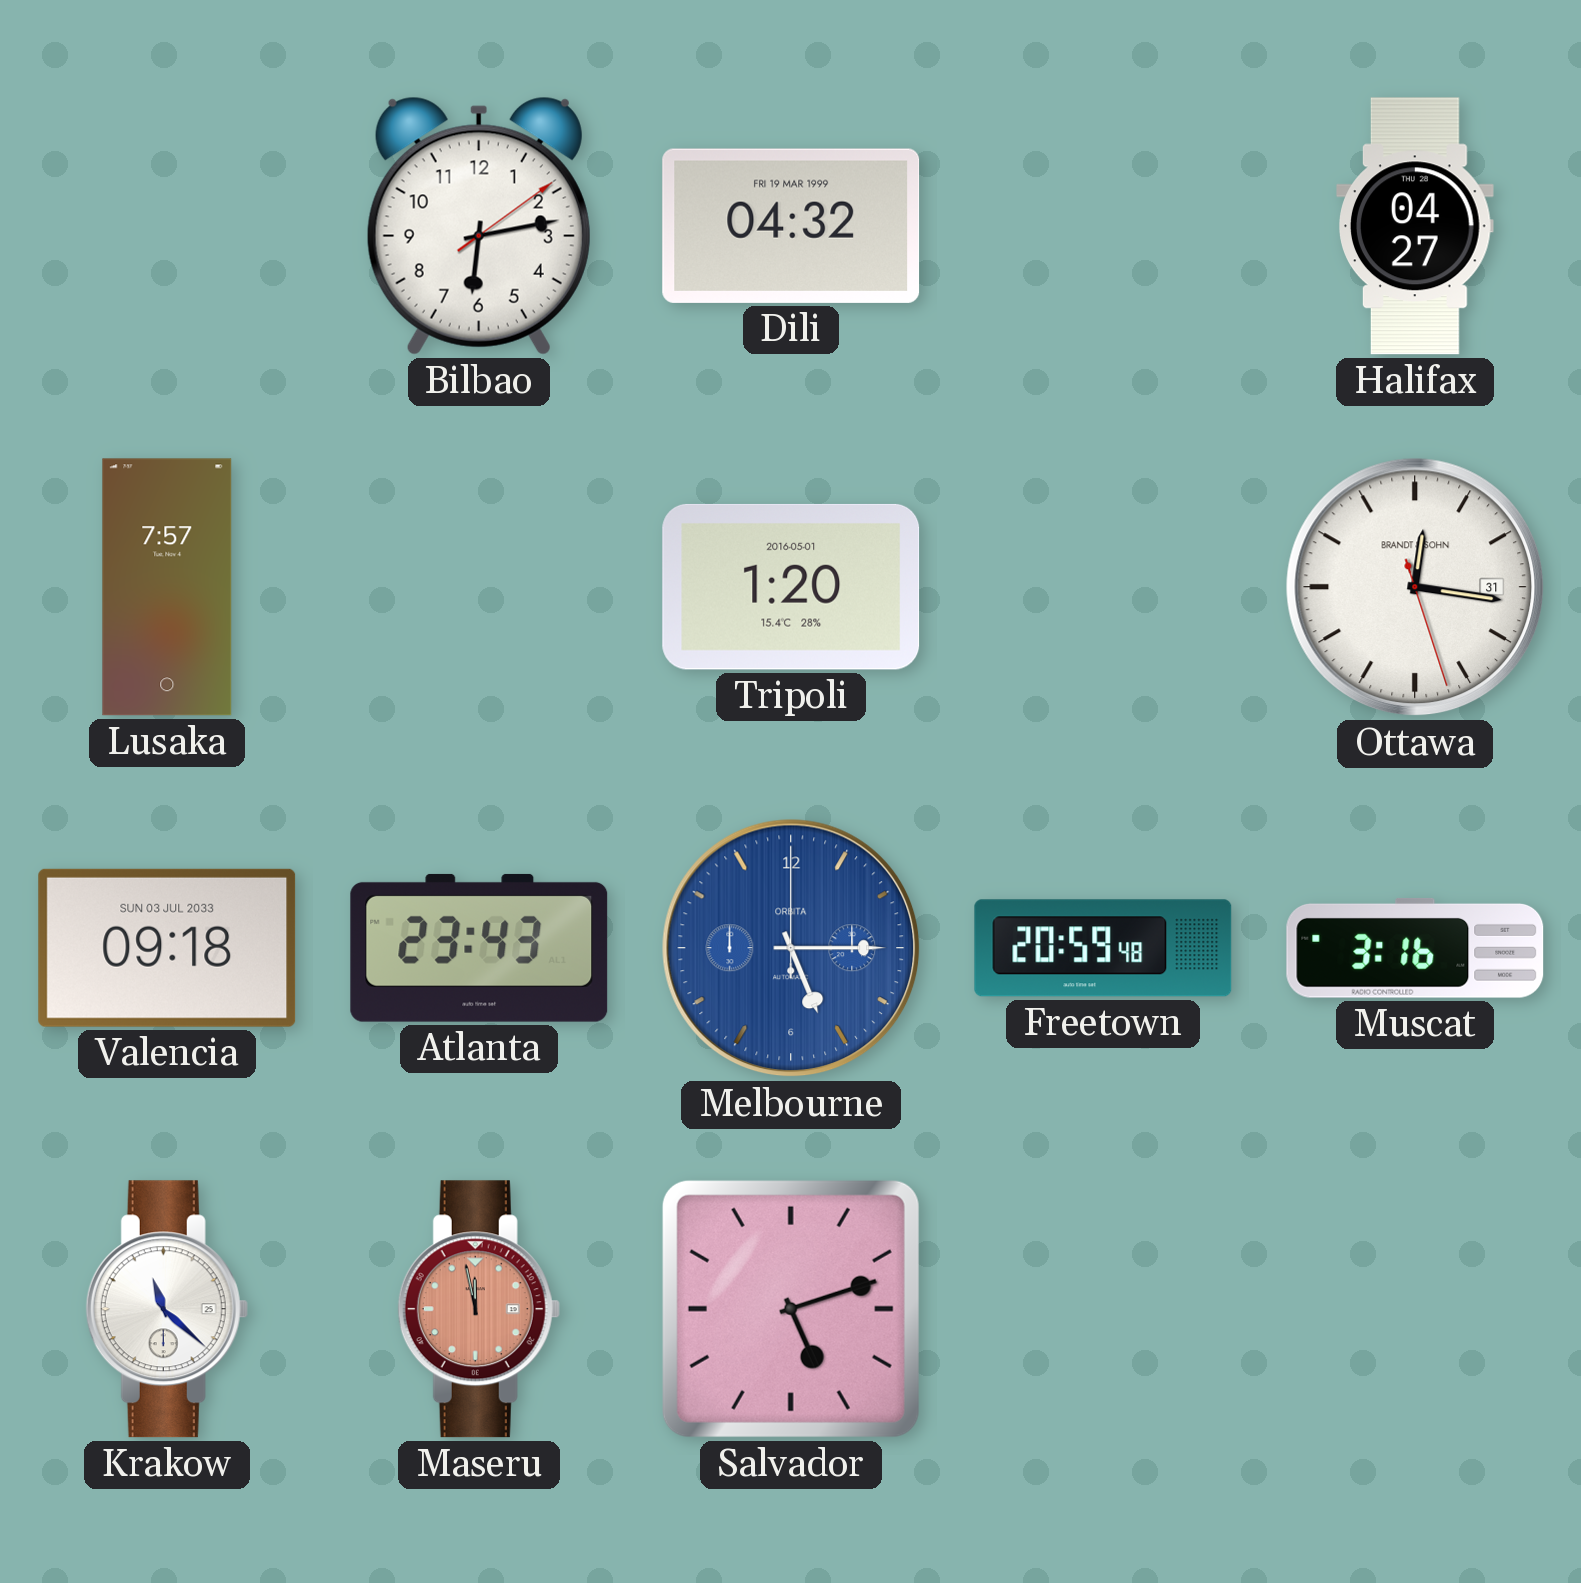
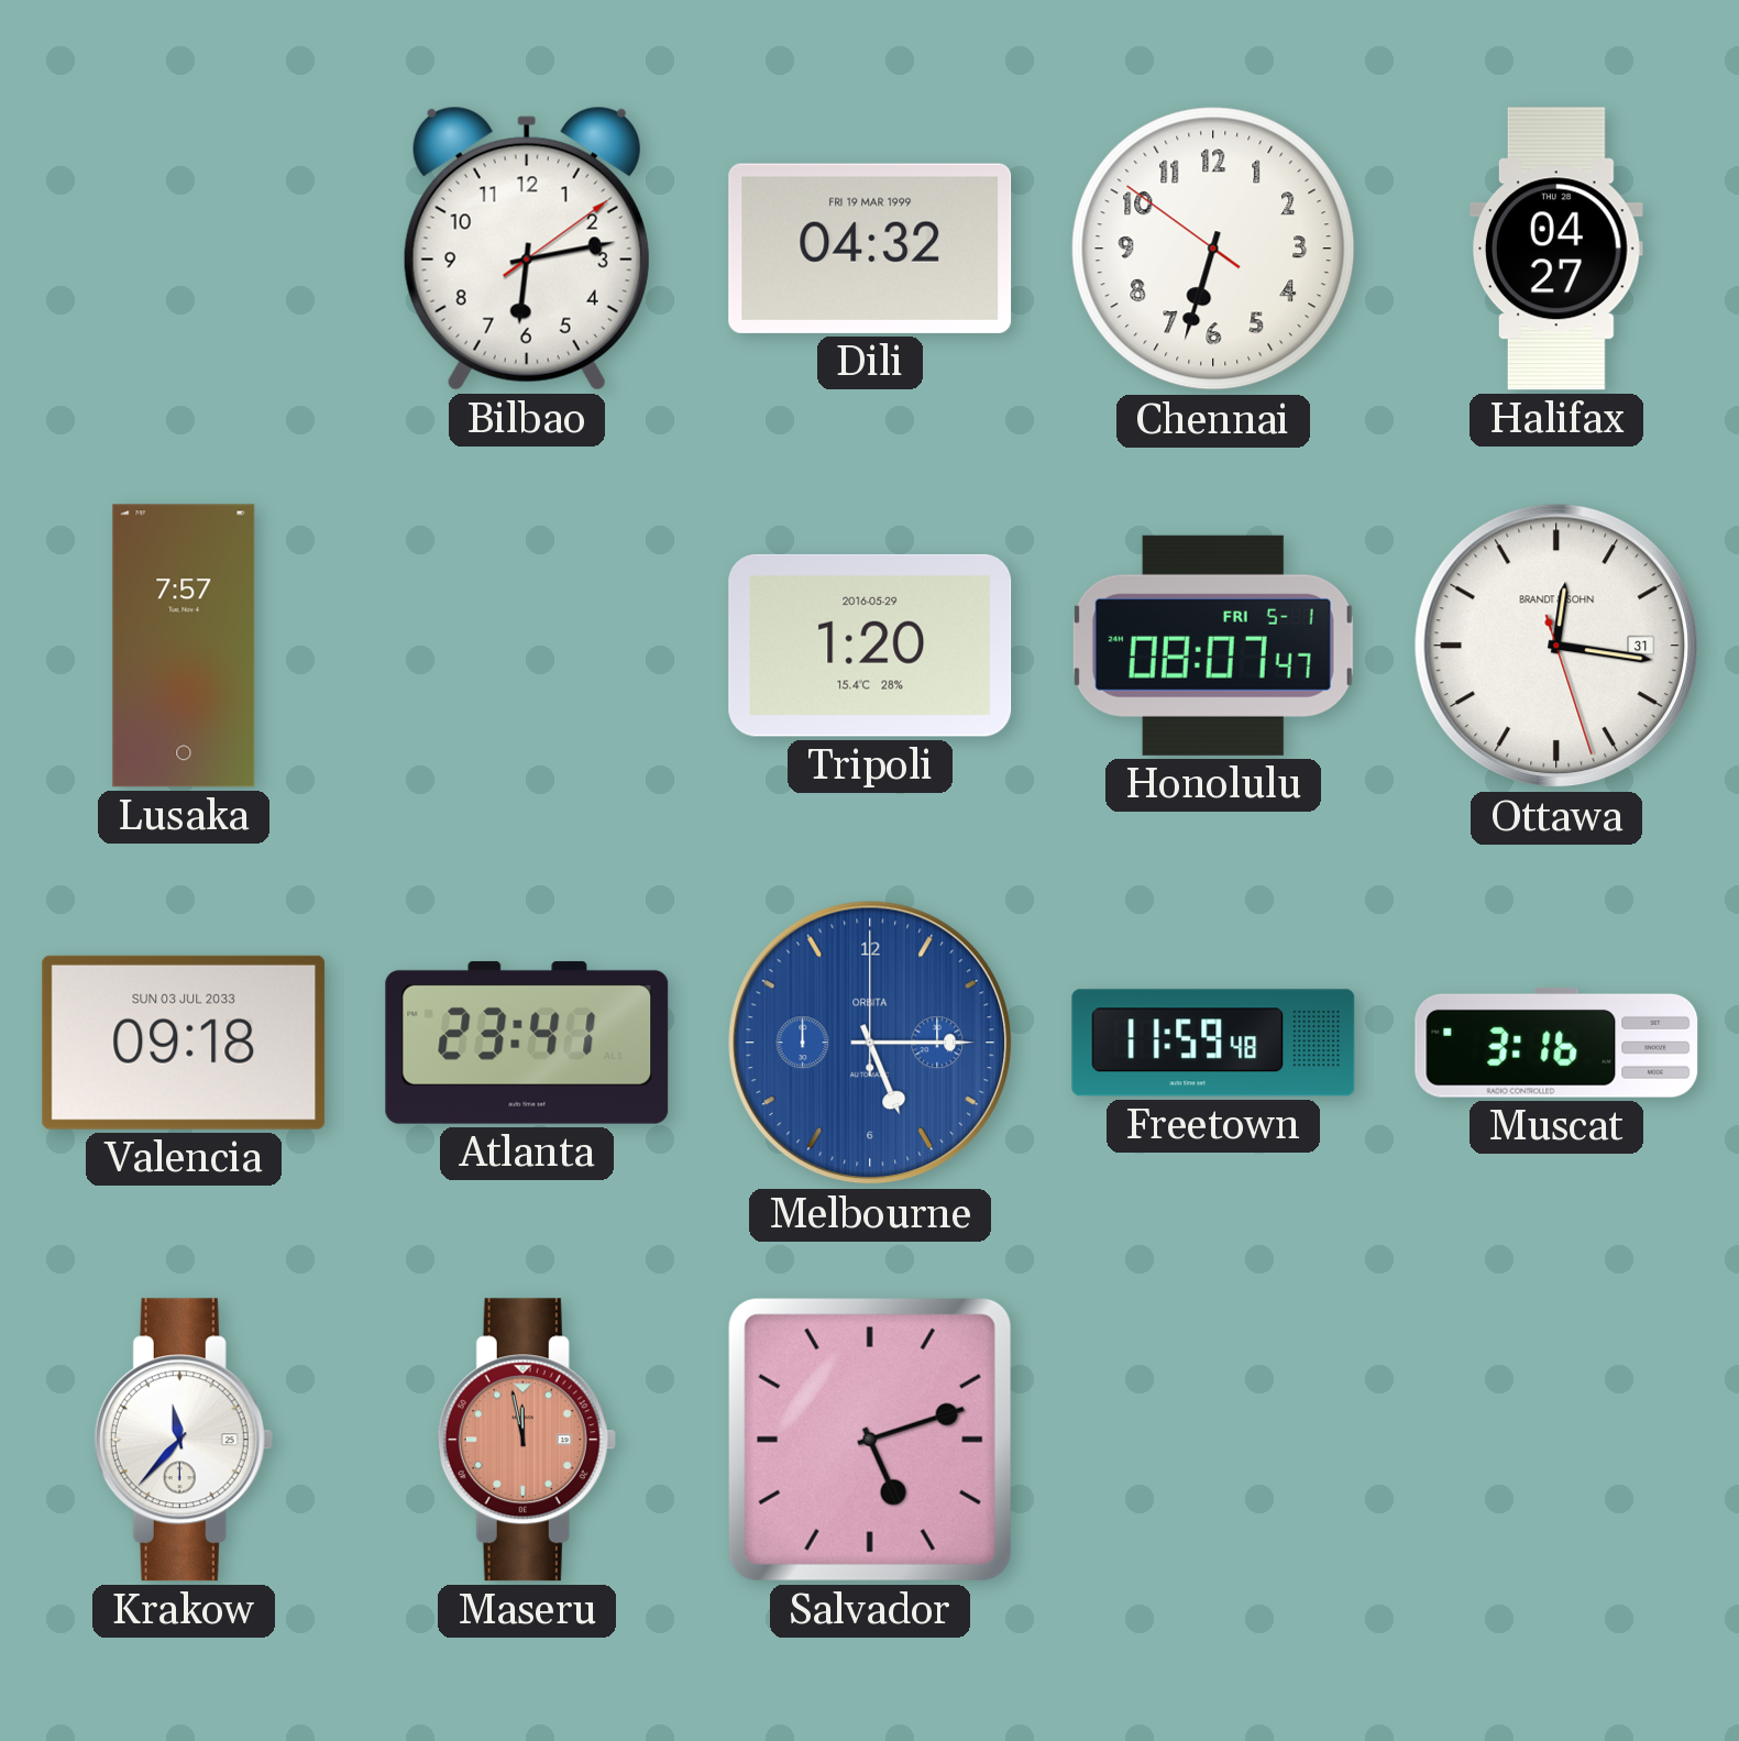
Chennai: none -> 6:32
Tripoli date: 2016-05-01 -> 2016-05-29
Honolulu: none -> 08:07
Atlanta: 23:43 -> 23:41
Freetown: 20:59 -> 11:59
Krakow: 11:22 -> 11:37
